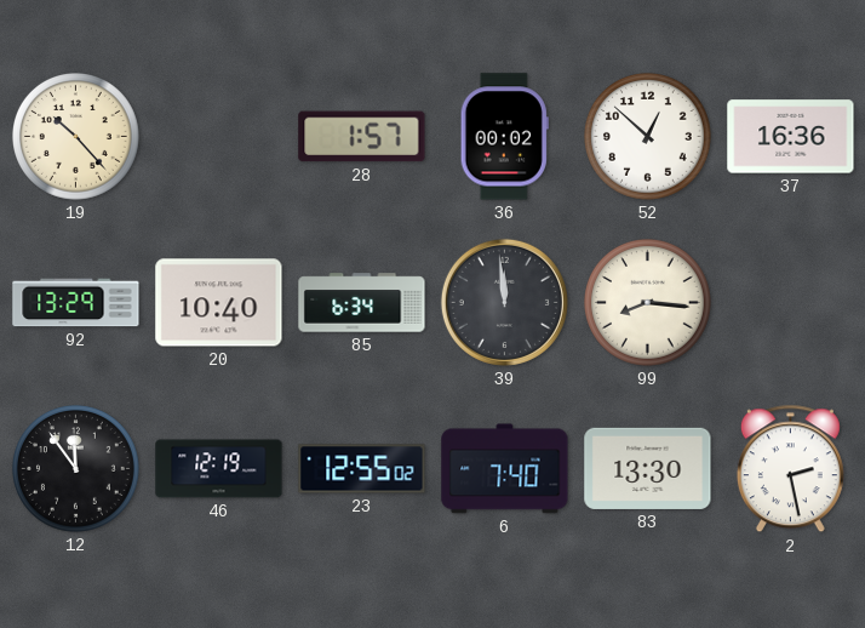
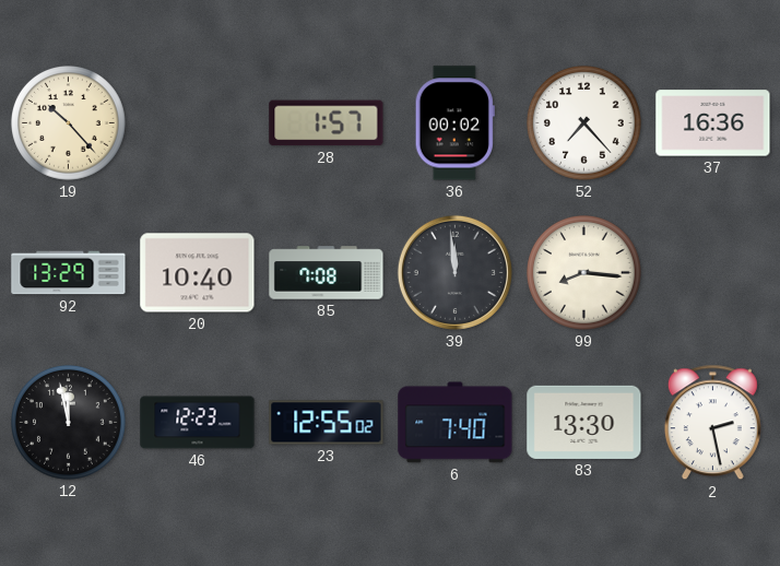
52: 12:52 -> 7:23
85: 6:34 -> 7:08
12: 11:54 -> 11:58
46: 12:19 -> 12:23
